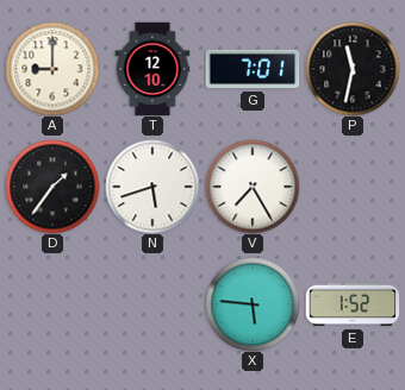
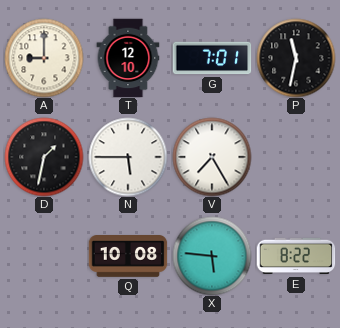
D: 1:36 -> 1:32
N: 5:42 -> 5:45
Q: none -> 10:08
E: 1:52 -> 8:22
